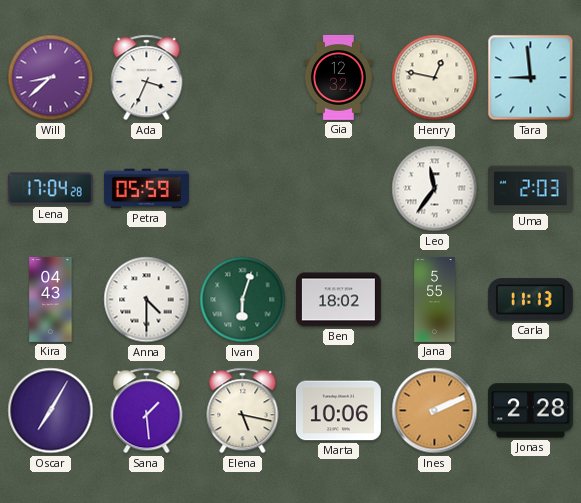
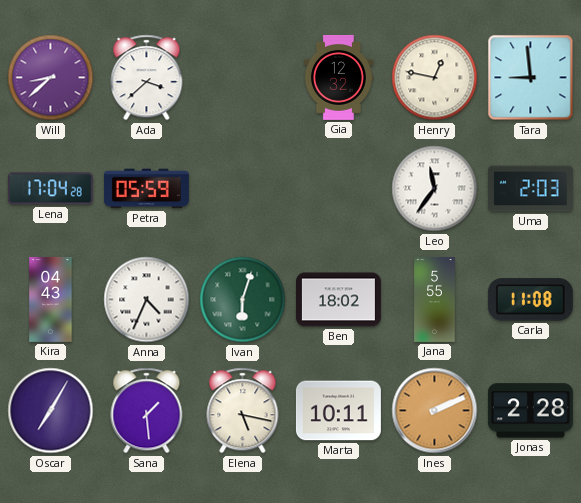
Ada: 3:34 -> 3:38
Anna: 4:30 -> 4:34
Carla: 11:13 -> 11:08
Marta: 10:06 -> 10:11
